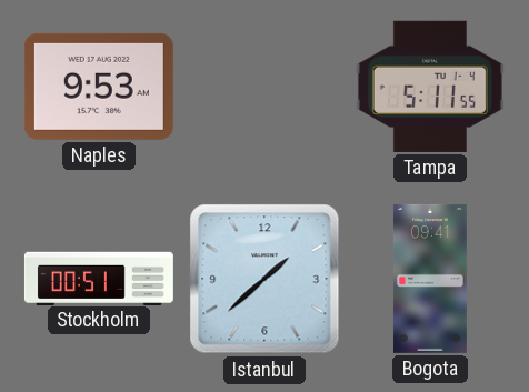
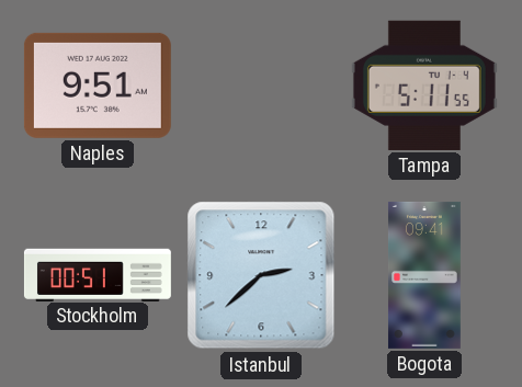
Naples: 9:53 -> 9:51
Istanbul: 1:38 -> 2:38
